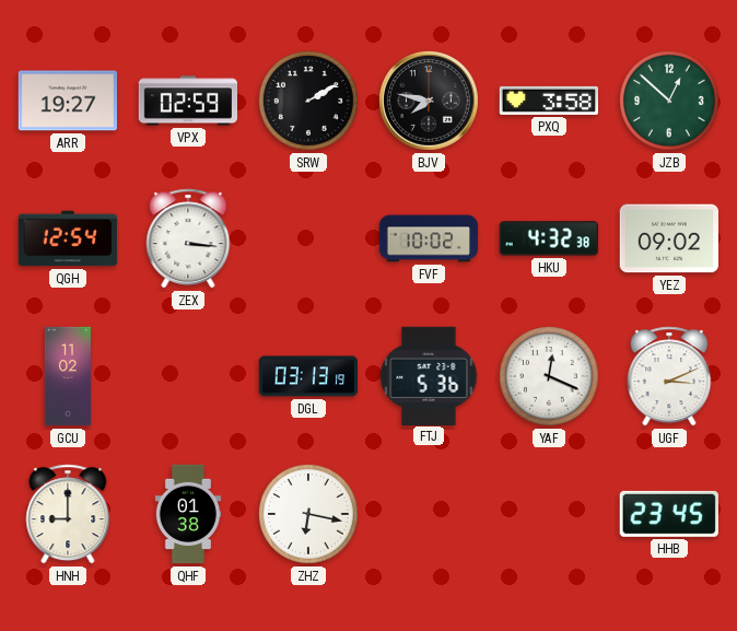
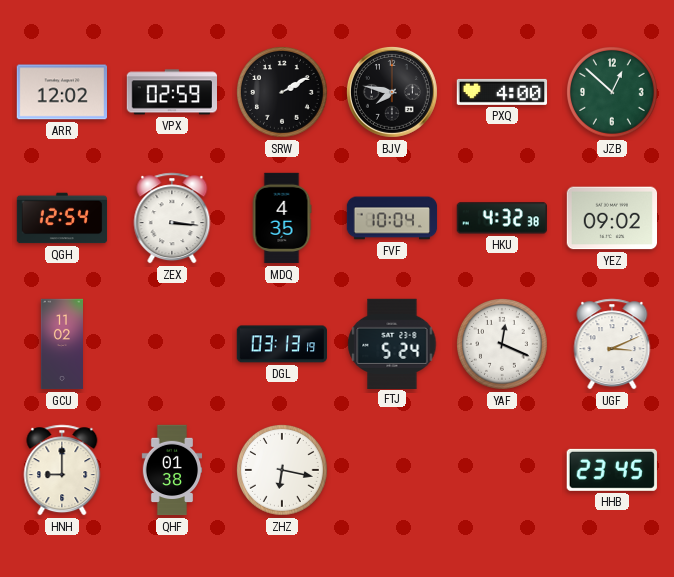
ARR: 19:27 -> 12:02
PXQ: 3:58 -> 4:00
MDQ: none -> 4:35
FVF: 10:02 -> 10:04
FTJ: 5:36 -> 5:24
